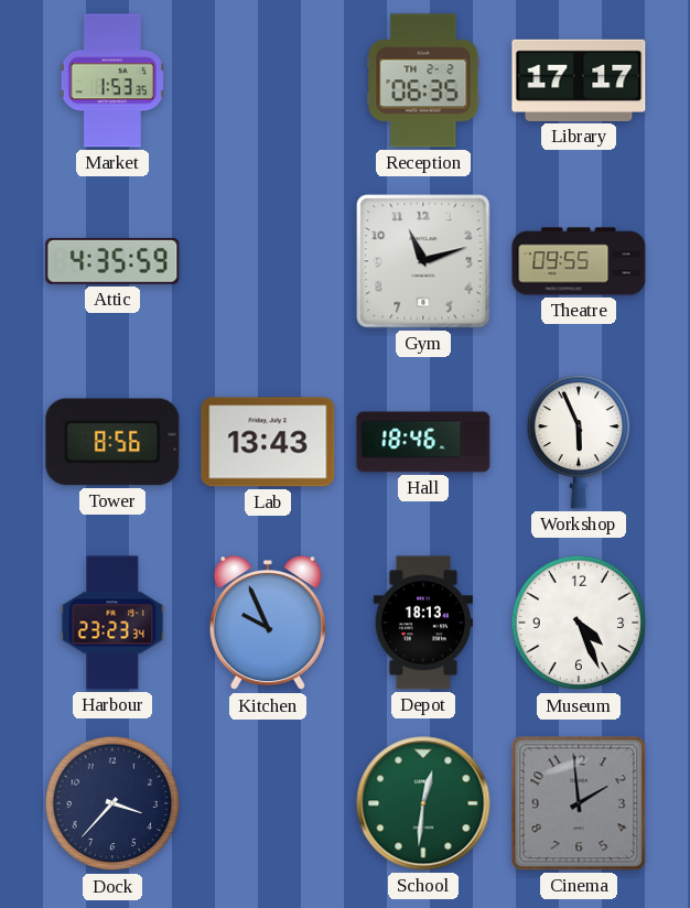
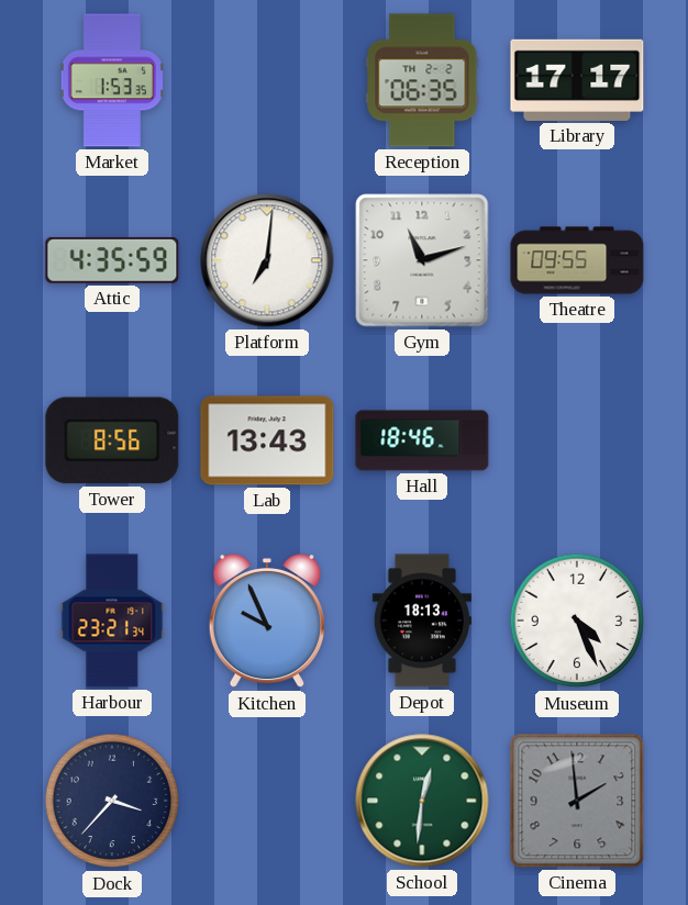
Platform: none -> 7:01
Workshop: 5:56 -> none
Harbour: 23:23 -> 23:21
